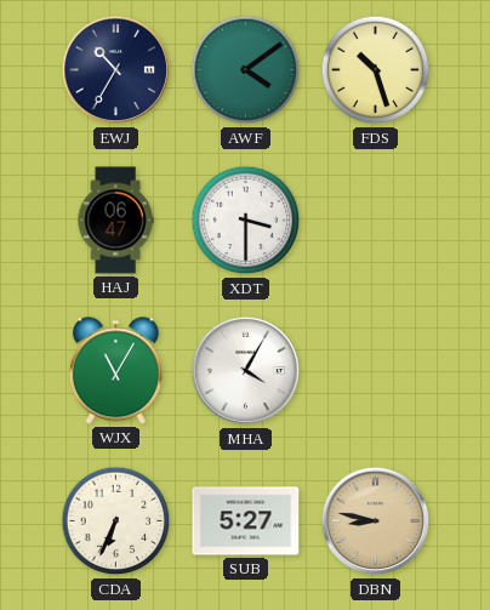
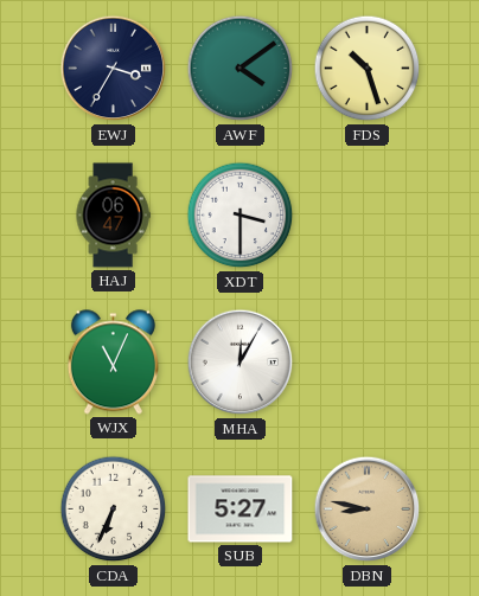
EWJ: 10:35 -> 3:35
WJX: 11:05 -> 11:04
MHA: 4:05 -> 12:05
